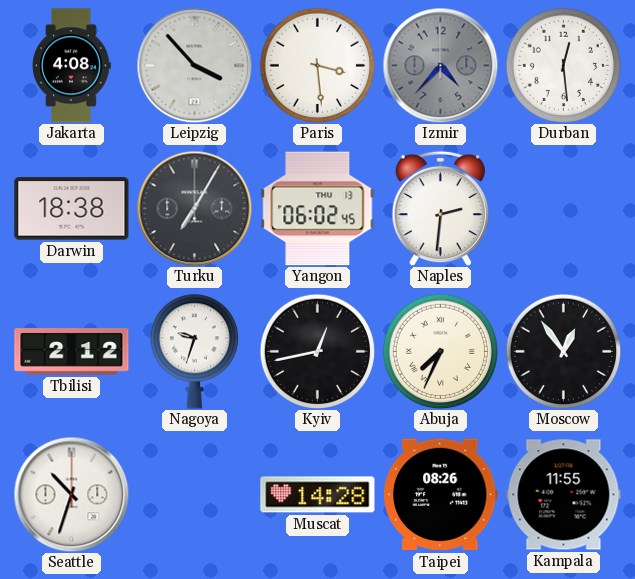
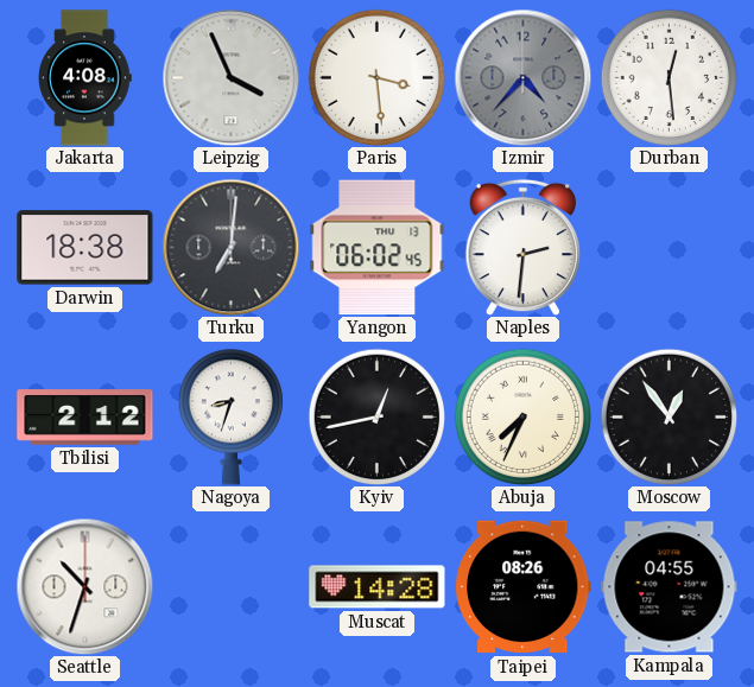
Leipzig: 3:53 -> 3:56
Turku: 7:05 -> 7:01
Nagoya: 9:33 -> 8:33
Kampala: 11:55 -> 04:55
